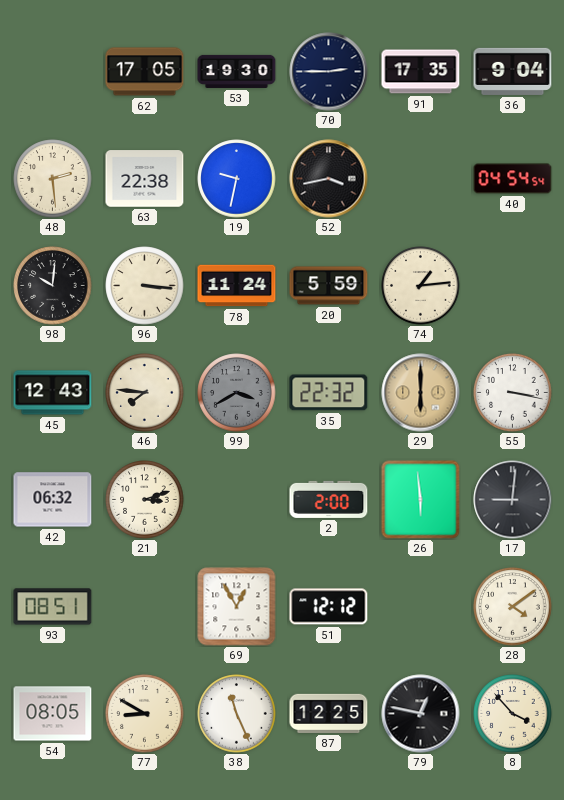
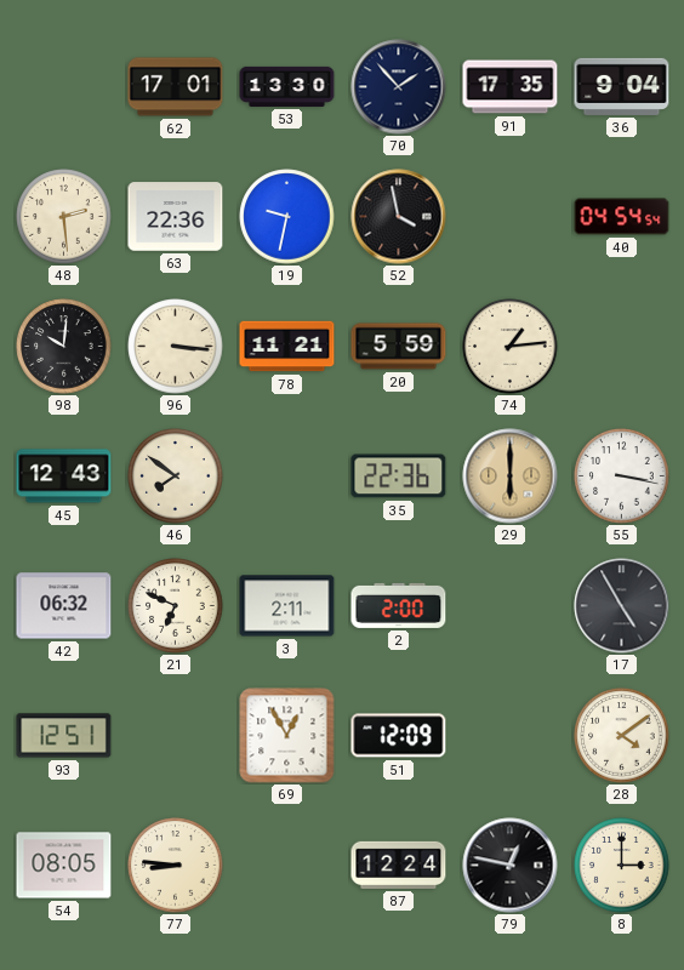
62: 17:05 -> 17:01
53: 19:30 -> 13:30
70: 2:45 -> 1:53
63: 22:38 -> 22:36
52: 3:43 -> 3:58
78: 11:24 -> 11:21
46: 7:46 -> 7:51
99: 3:40 -> none
35: 22:32 -> 22:36
21: 3:12 -> 6:49
3: none -> 2:11
26: 5:59 -> none
17: 9:01 -> 4:55
93: 08:51 -> 12:51
51: 12:12 -> 12:09
77: 8:50 -> 8:46
38: 11:26 -> none
87: 12:25 -> 12:24
8: 3:53 -> 3:00
